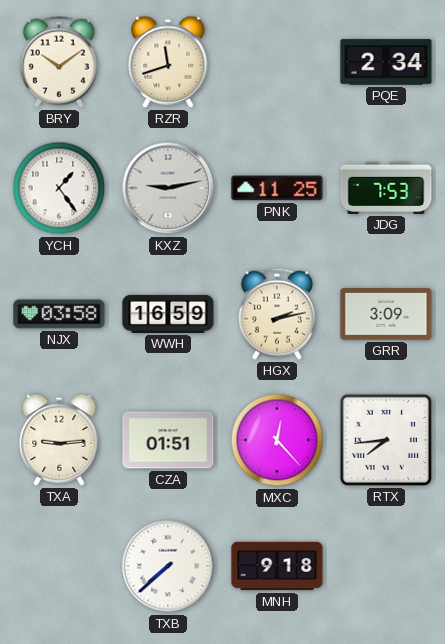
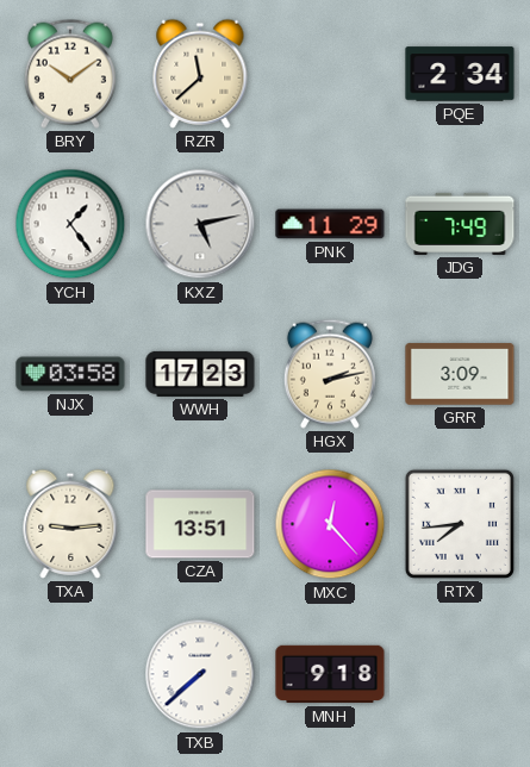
RZR: 11:42 -> 11:38
KXZ: 9:13 -> 5:13
PNK: 11:25 -> 11:29
JDG: 7:53 -> 7:49
WWH: 16:59 -> 17:23
CZA: 01:51 -> 13:51
